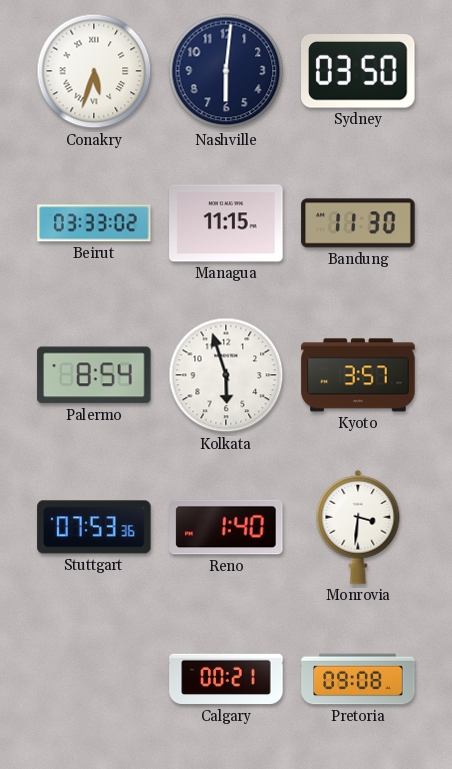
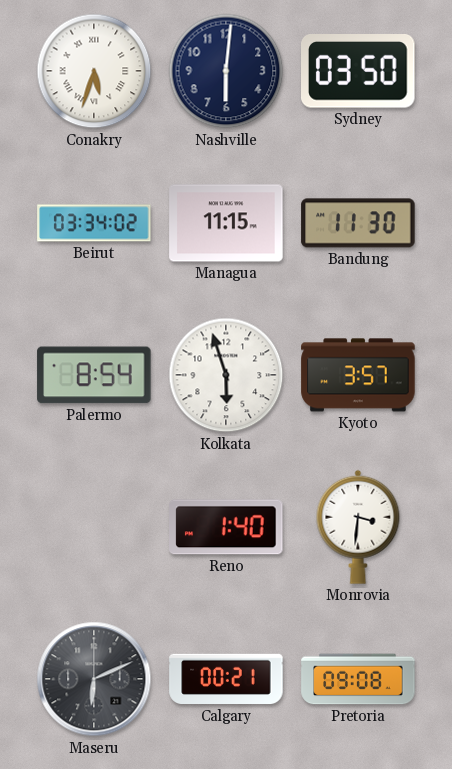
Beirut: 03:33 -> 03:34
Stuttgart: 07:53 -> none
Maseru: none -> 6:11
